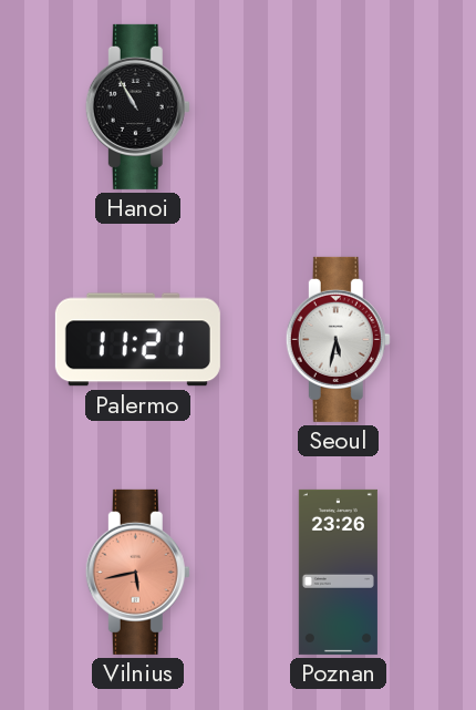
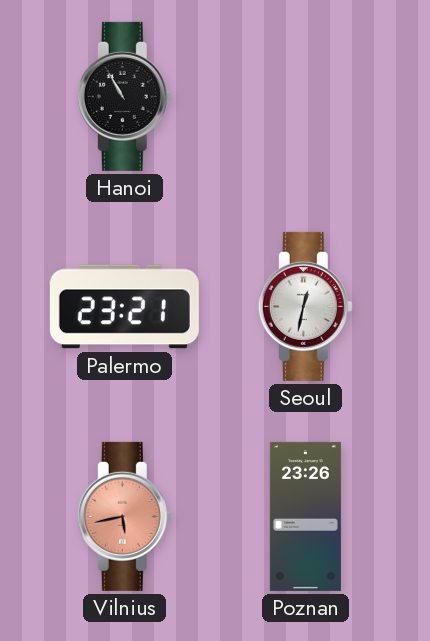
Palermo: 11:21 -> 23:21
Seoul: 5:32 -> 12:32
